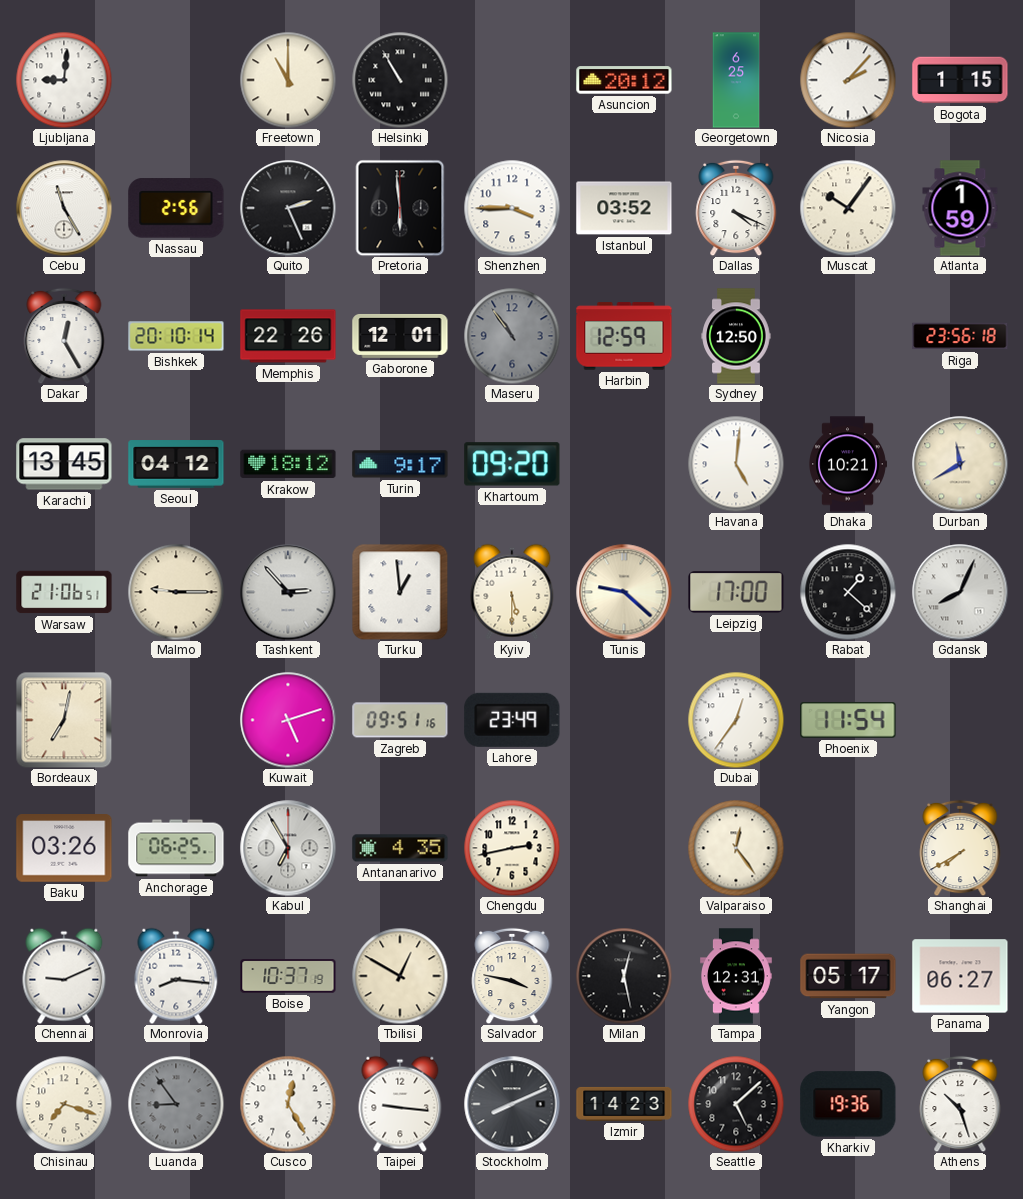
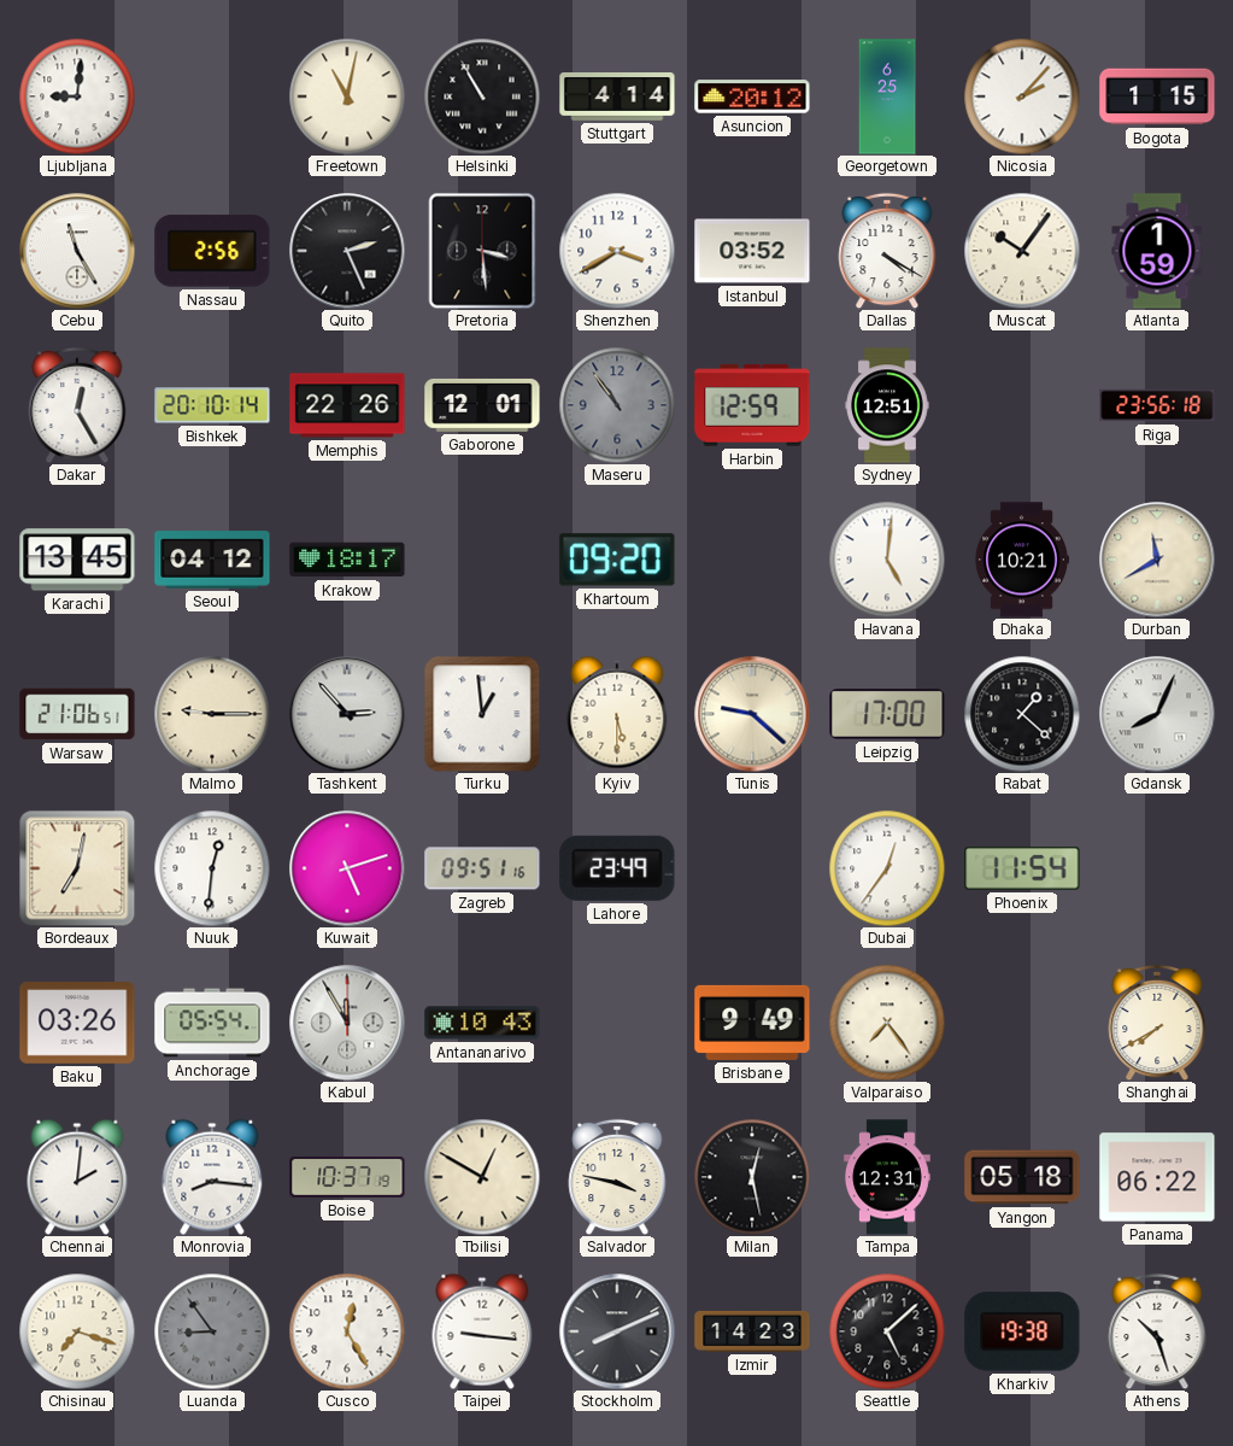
Freetown: 11:00 -> 11:02
Stuttgart: none -> 4:14
Pretoria: 5:59 -> 3:29
Shenzhen: 3:45 -> 3:40
Dallas: 4:19 -> 4:20
Sydney: 12:50 -> 12:51
Krakow: 18:12 -> 18:17
Turin: 9:17 -> none
Nuuk: none -> 12:31
Anchorage: 06:25 -> 05:54
Kabul: 6:55 -> 11:55
Antananarivo: 4:35 -> 10:43
Chengdu: 2:43 -> none
Brisbane: none -> 9:49
Valparaiso: 12:24 -> 7:24
Chennai: 9:11 -> 2:01
Yangon: 05:17 -> 05:18
Panama: 06:27 -> 06:22
Kharkiv: 19:36 -> 19:38
